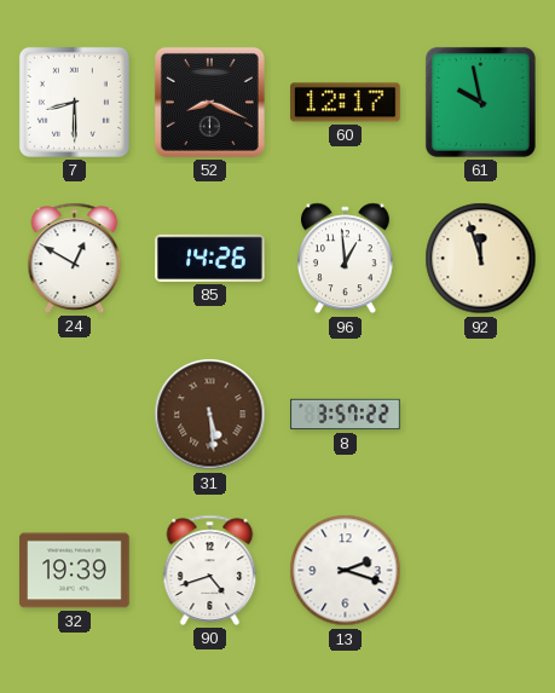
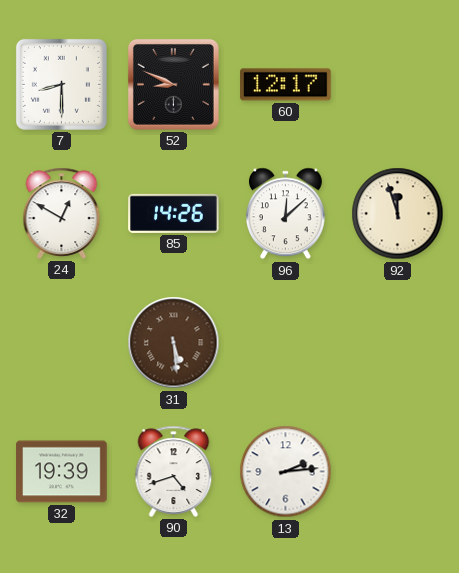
52: 8:19 -> 8:49
61: 9:58 -> none
96: 12:59 -> 12:08
8: 3:57 -> none
13: 2:18 -> 2:14
